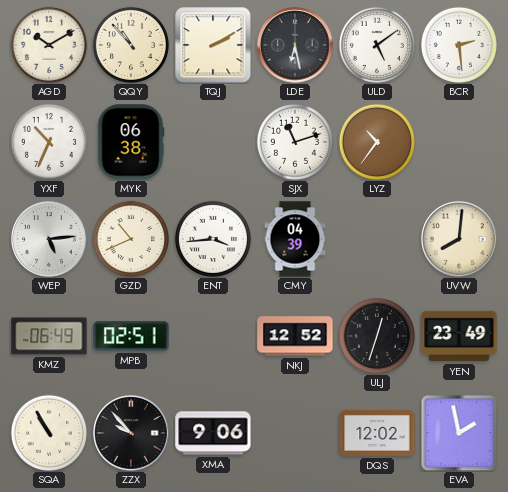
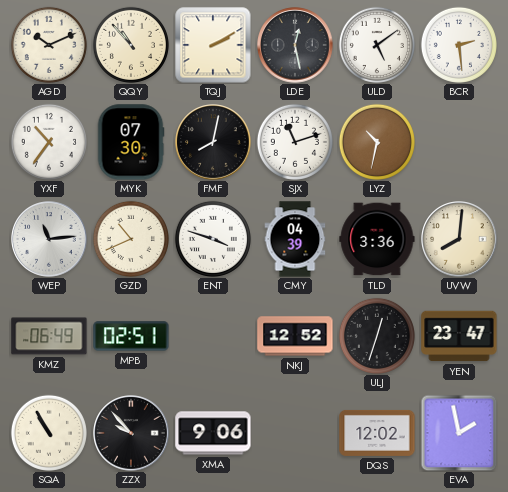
AGD: 10:10 -> 10:11
LDE: 6:28 -> 12:28
YXF: 10:34 -> 10:36
MYK: 06:38 -> 07:30
FMF: none -> 8:02
LYZ: 10:36 -> 10:32
WEP: 5:14 -> 11:14
ENT: 3:44 -> 3:48
TLD: none -> 3:36
YEN: 23:49 -> 23:47
